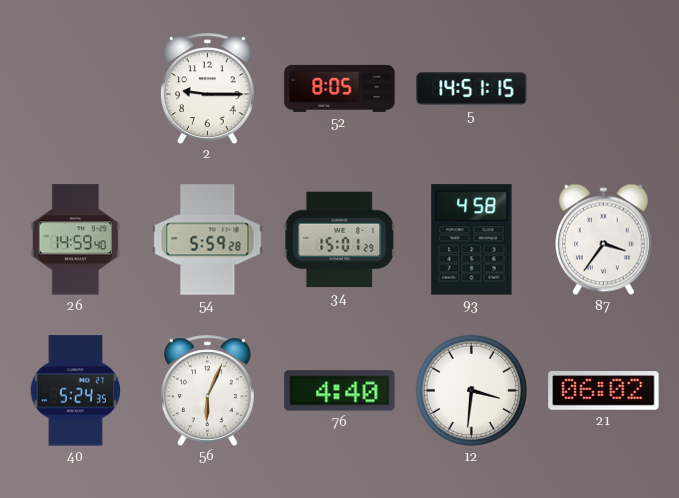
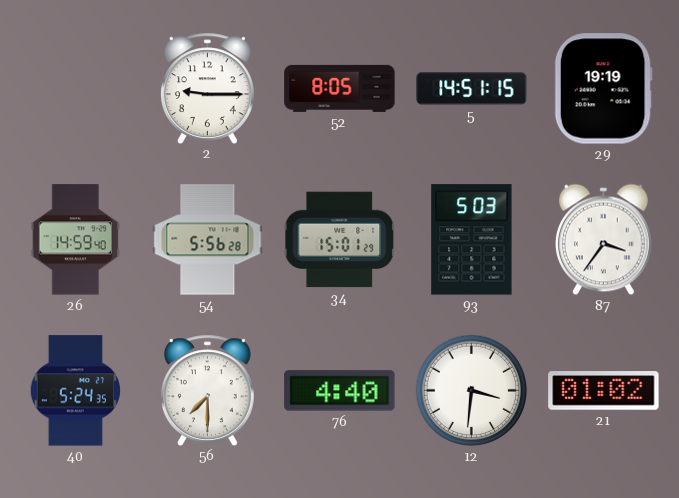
29: none -> 19:19
54: 5:59 -> 5:56
93: 4:58 -> 5:03
56: 6:04 -> 7:30
21: 06:02 -> 01:02
